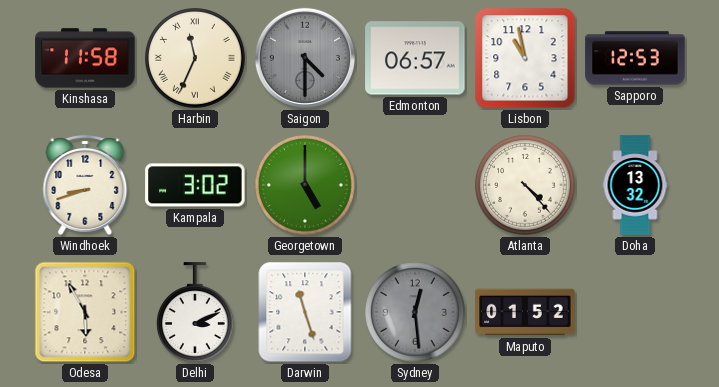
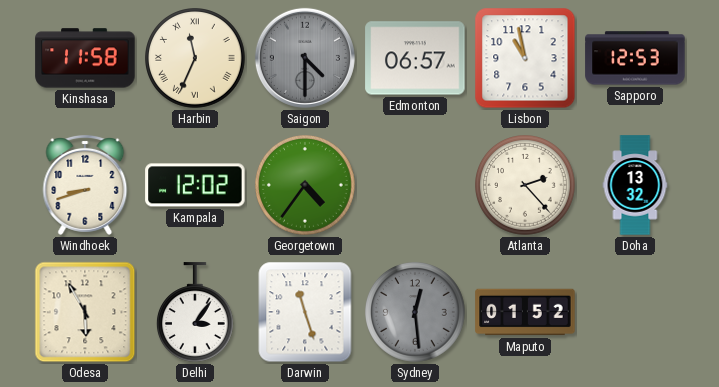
Kampala: 3:02 -> 12:02
Georgetown: 5:00 -> 4:36
Atlanta: 4:23 -> 2:23
Delhi: 3:11 -> 3:06
